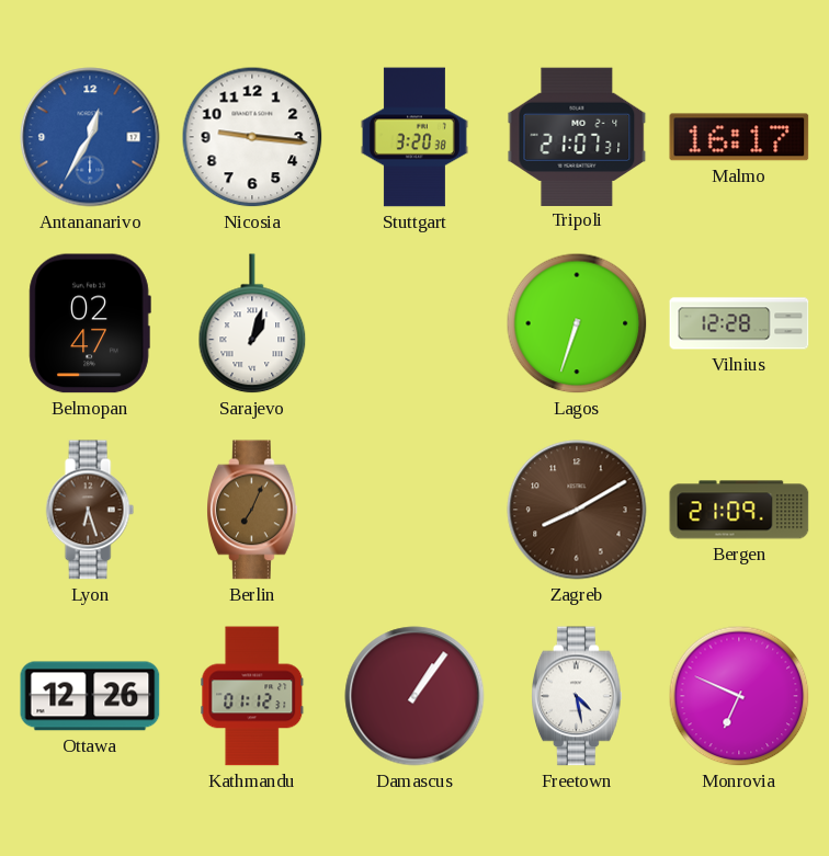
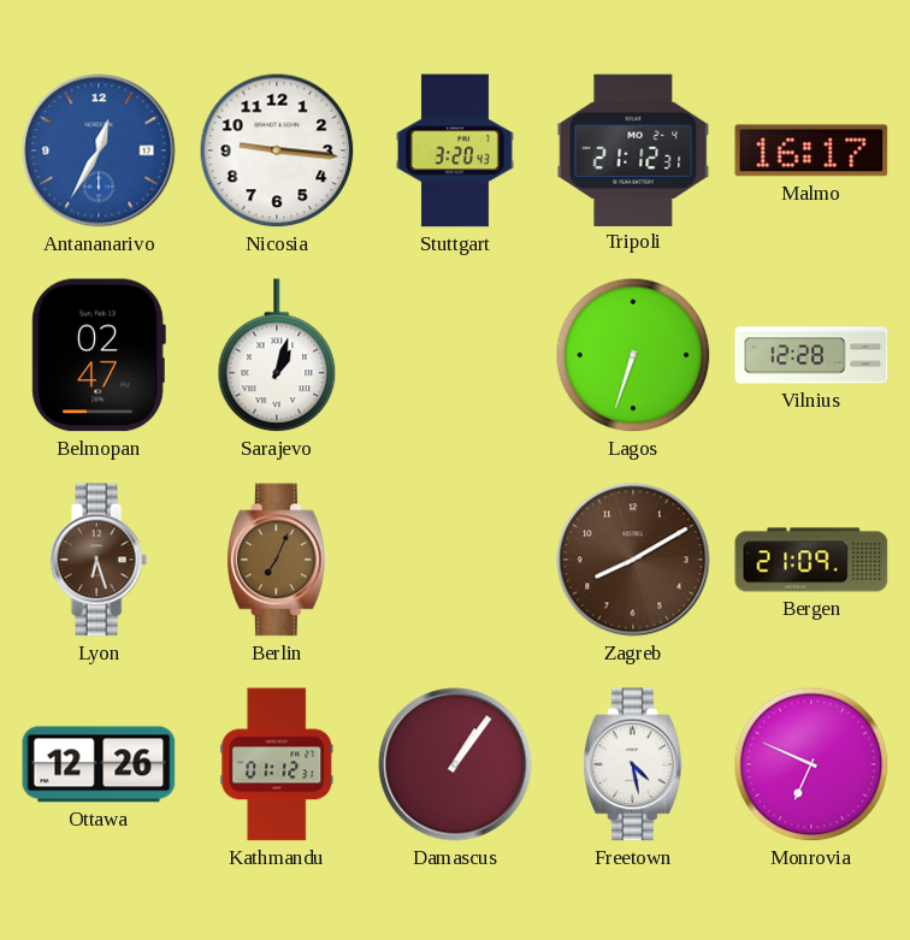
Stuttgart: 3:20:38 -> 3:20:43
Tripoli: 21:07 -> 21:12
